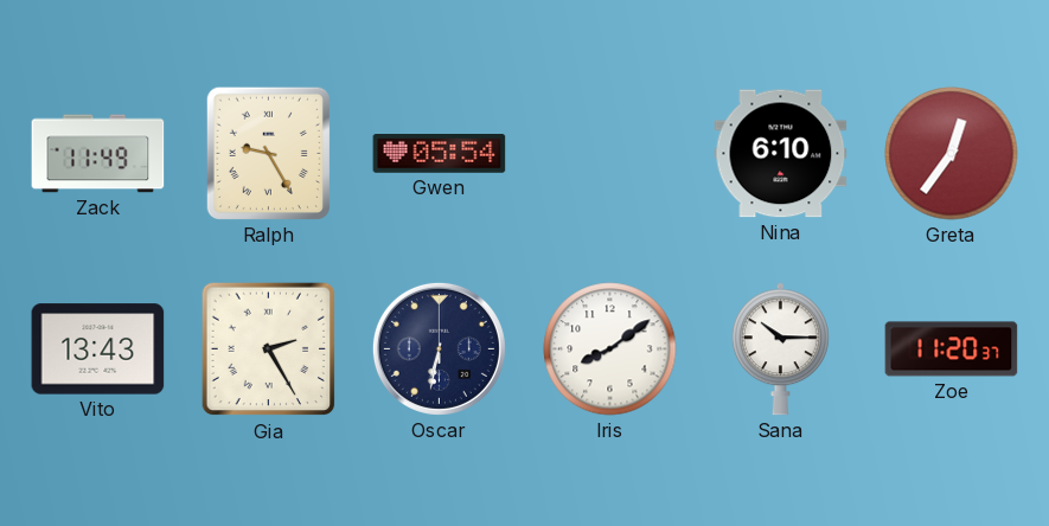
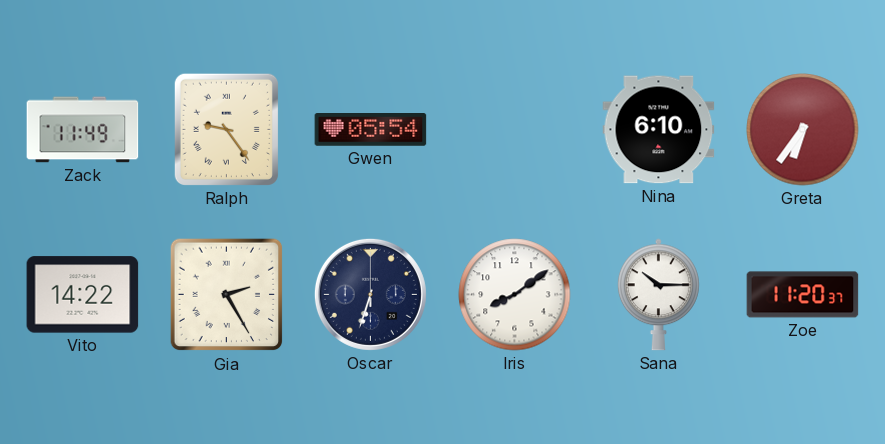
Ralph: 9:25 -> 9:24
Greta: 12:36 -> 6:36
Vito: 13:43 -> 14:22
Oscar: 6:32 -> 6:33
